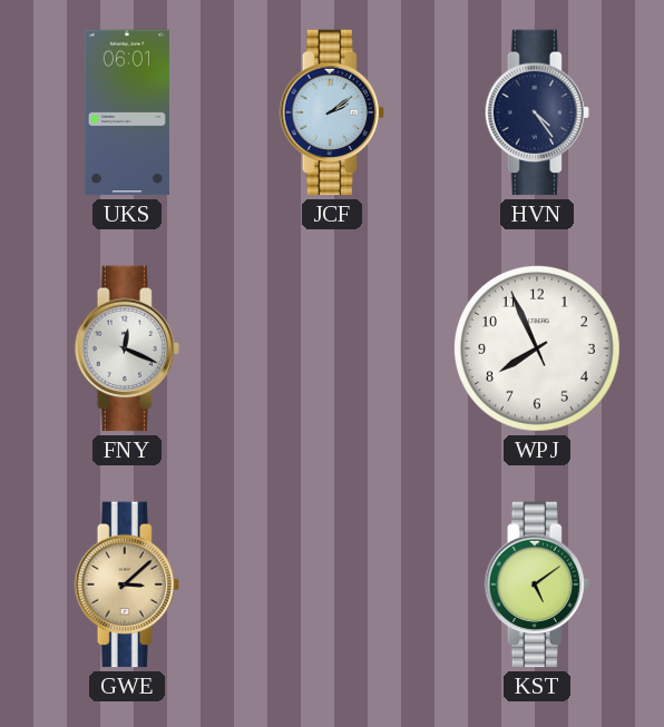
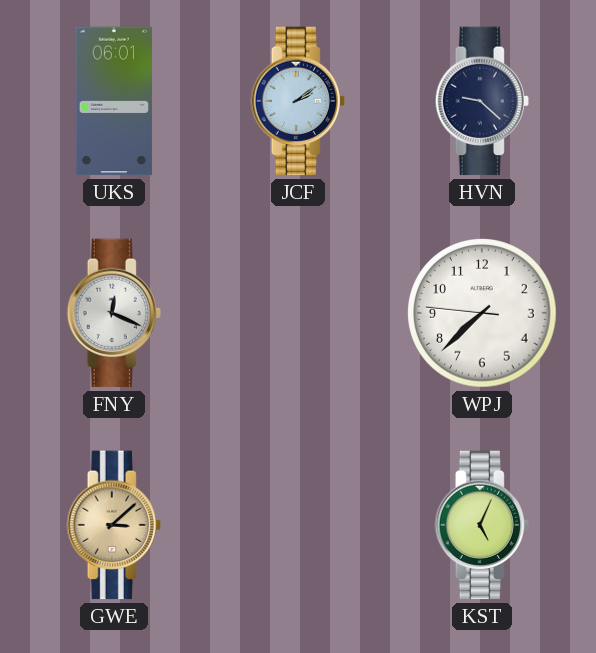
HVN: 4:24 -> 9:22
WPJ: 7:55 -> 7:37
KST: 5:09 -> 5:04
